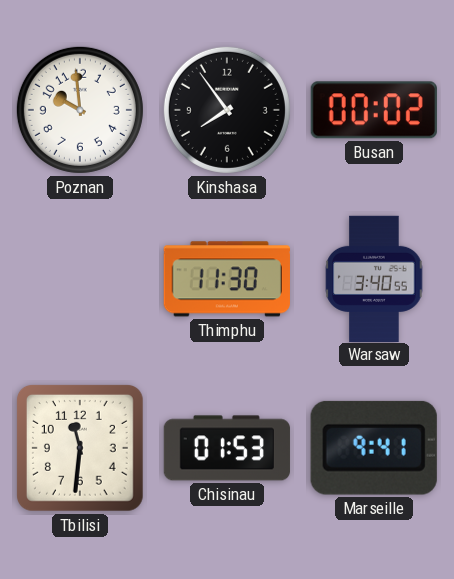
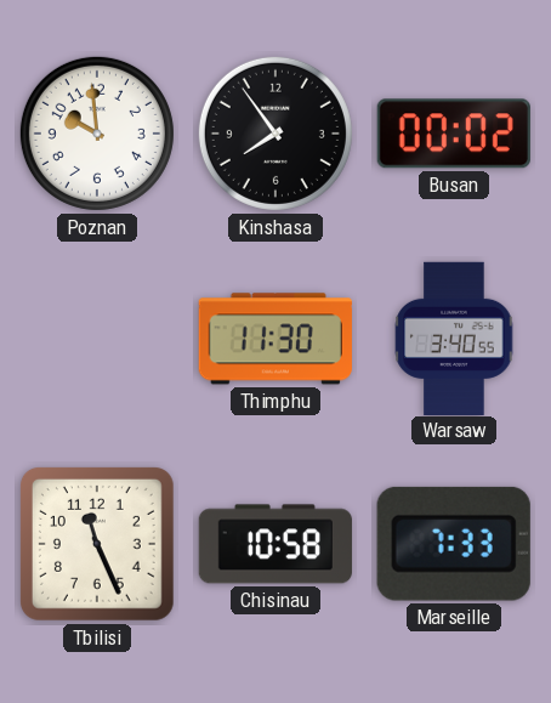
Tbilisi: 11:31 -> 11:26
Chisinau: 01:53 -> 10:58
Marseille: 9:41 -> 7:33
